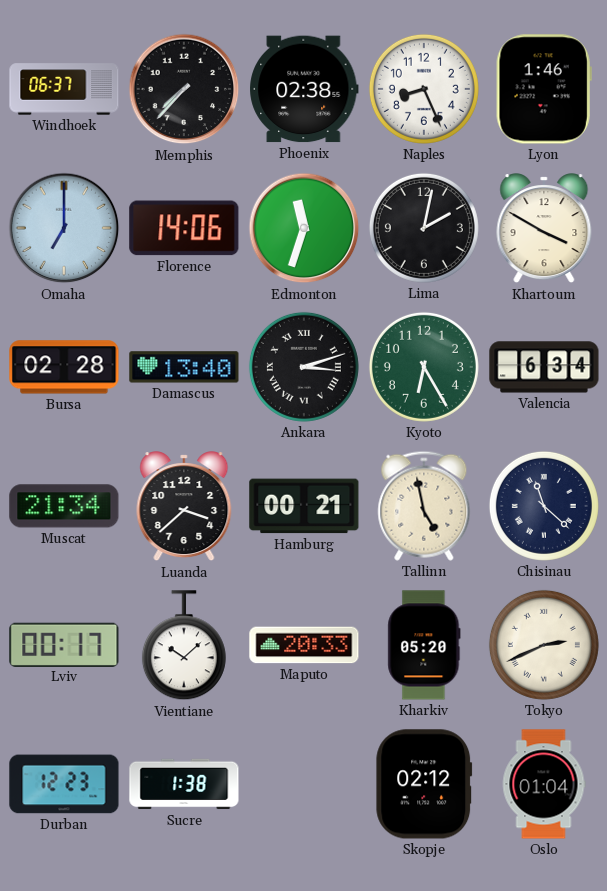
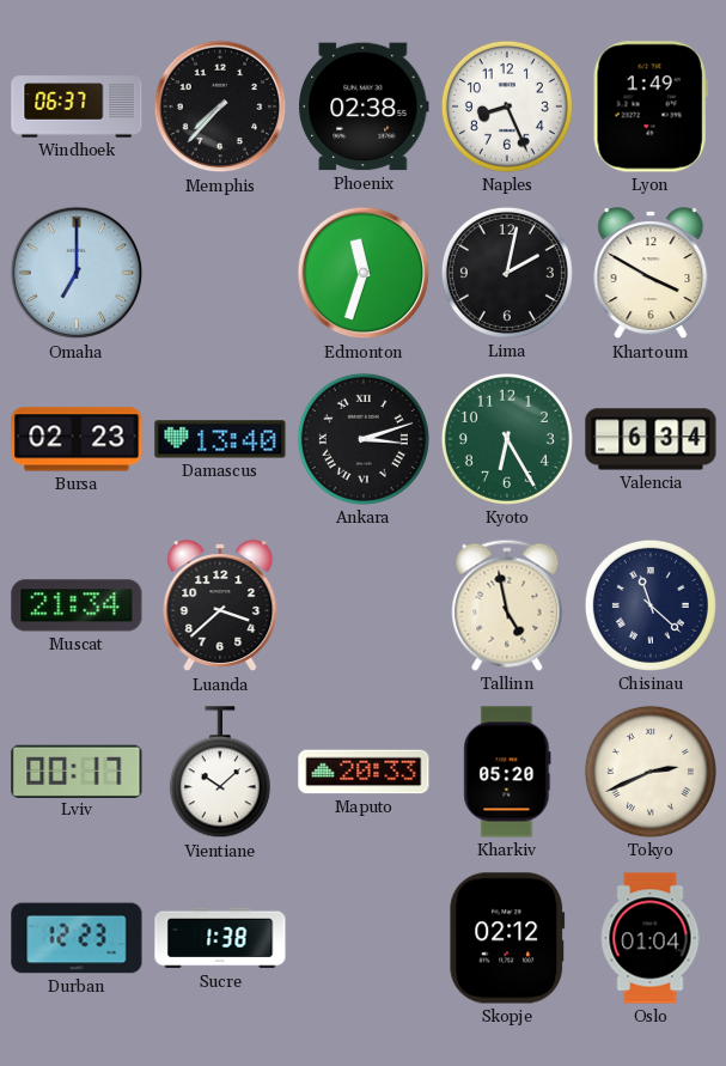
Lyon: 1:46 -> 1:49
Florence: 14:06 -> none
Bursa: 02:28 -> 02:23
Hamburg: 00:21 -> none
